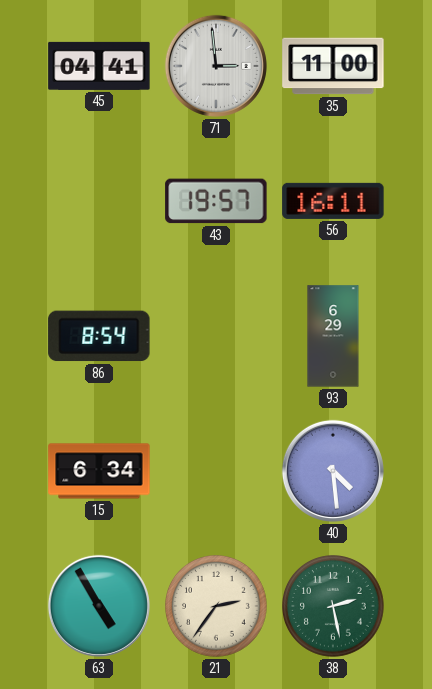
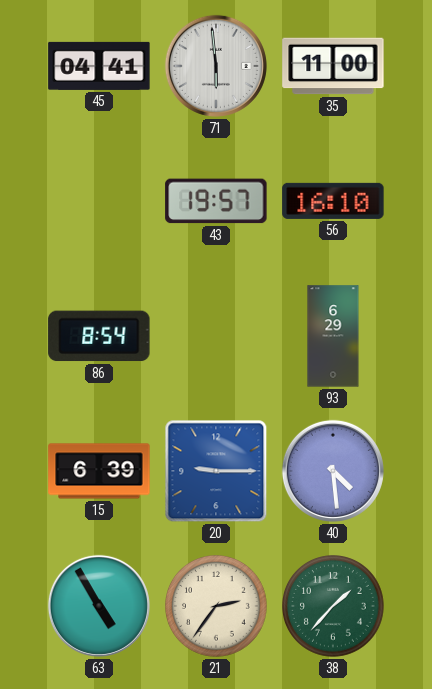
71: 2:59 -> 5:59
56: 16:11 -> 16:10
15: 6:34 -> 6:39
20: none -> 9:15
38: 2:28 -> 1:37
